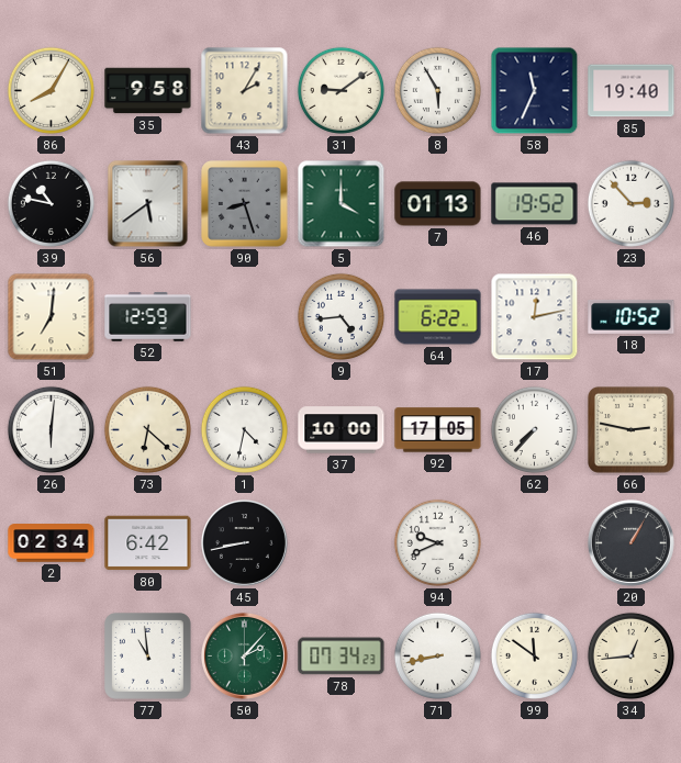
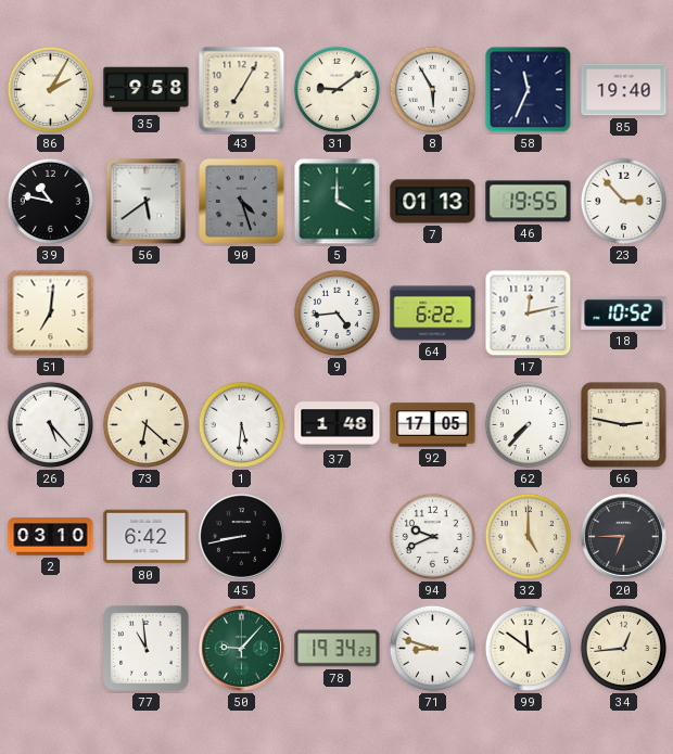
86: 8:05 -> 2:05
43: 2:05 -> 7:05
90: 8:27 -> 4:27
46: 19:52 -> 19:55
52: 12:59 -> none
26: 6:01 -> 5:23
1: 4:32 -> 5:31
37: 10:00 -> 1:48
2: 02:34 -> 03:10
32: none -> 5:00
20: 1:05 -> 6:45
50: 2:07 -> 9:07
78: 07:34 -> 19:34
71: 8:43 -> 8:48
